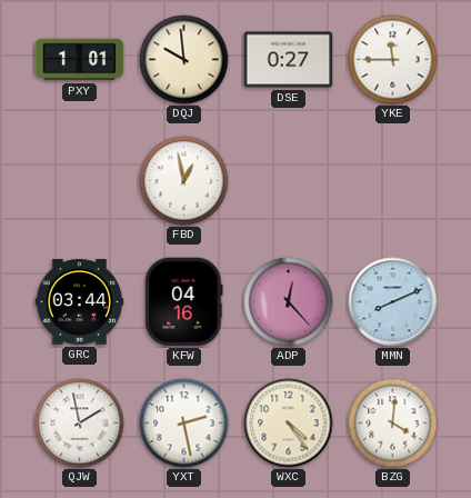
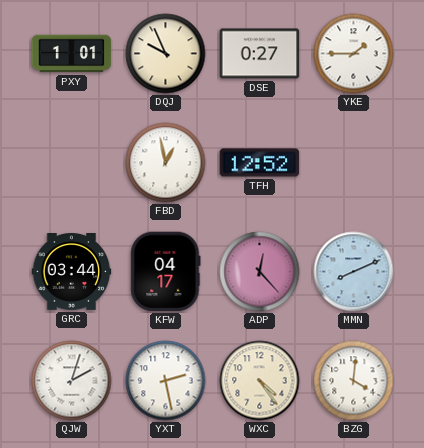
DQJ: 9:59 -> 9:56
YKE: 11:45 -> 1:45
TFH: none -> 12:52
KFW: 04:16 -> 04:17
QJW: 1:58 -> 2:03
